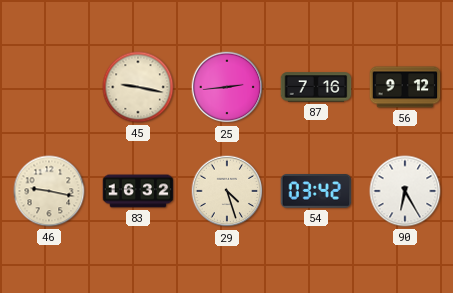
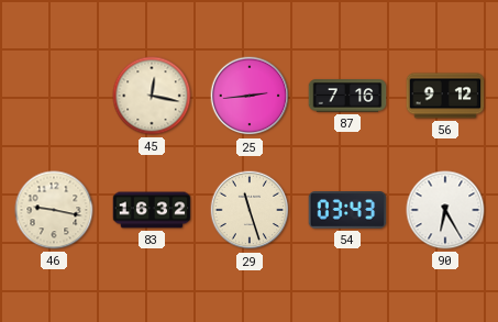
45: 9:17 -> 12:17
29: 4:27 -> 11:27
54: 03:42 -> 03:43
